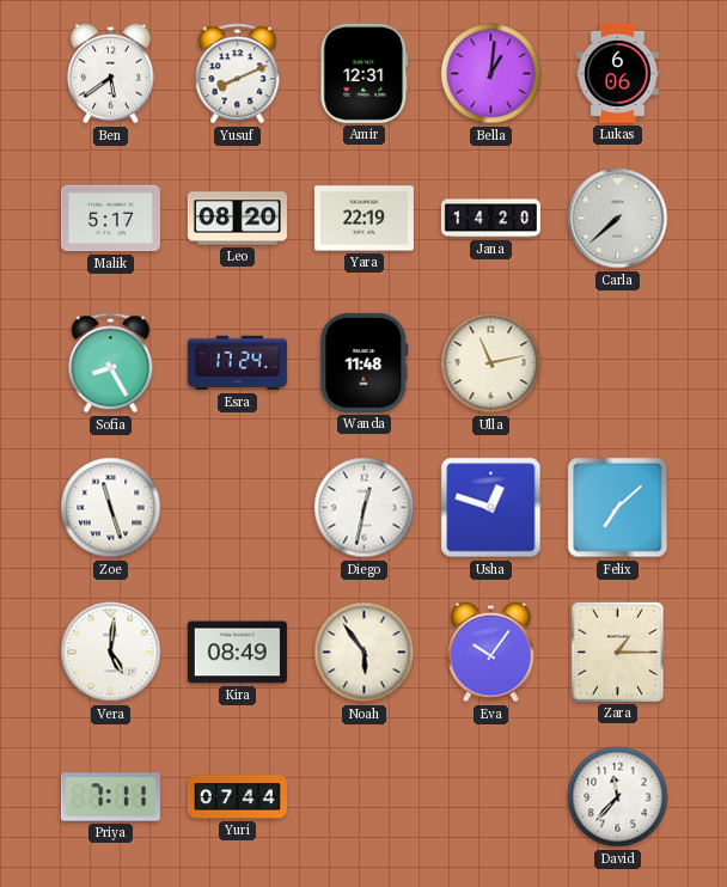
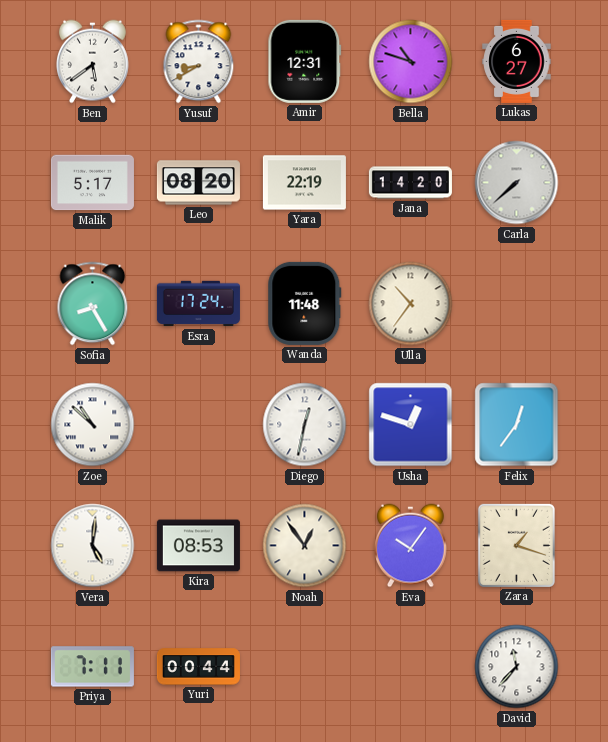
Yusuf: 8:11 -> 8:40
Bella: 1:01 -> 10:48
Lukas: 6:06 -> 6:27
Ulla: 11:13 -> 10:36
Zoe: 11:27 -> 10:52
Felix: 7:08 -> 12:36
Kira: 08:49 -> 08:53
Noah: 5:54 -> 12:54
Zara: 1:15 -> 1:18
Yuri: 07:44 -> 00:44
